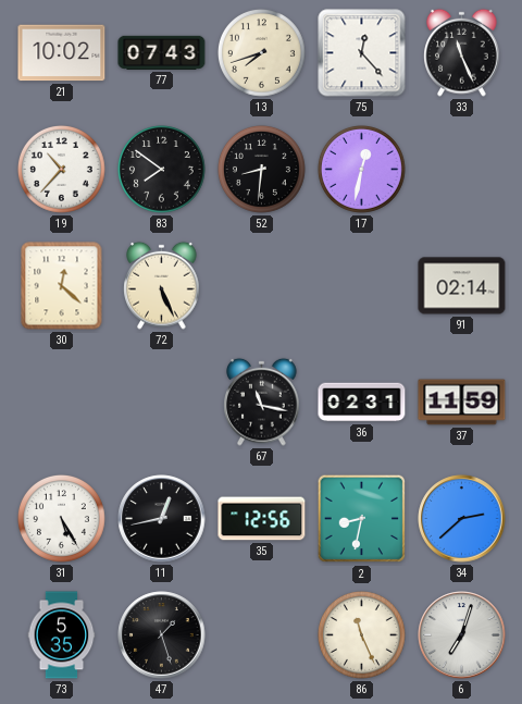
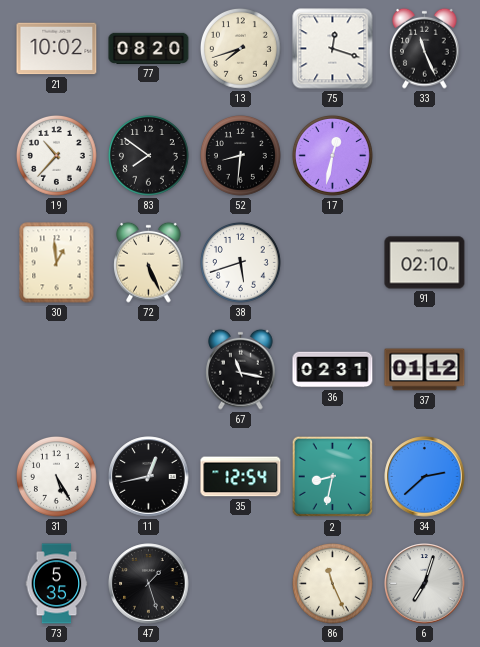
77: 07:43 -> 08:20
75: 12:23 -> 12:18
30: 12:22 -> 12:59
38: none -> 5:42
91: 02:14 -> 02:10
37: 11:59 -> 01:12
35: 12:56 -> 12:54
